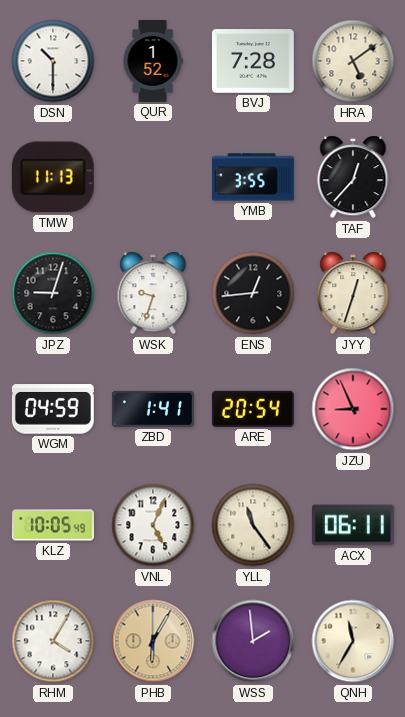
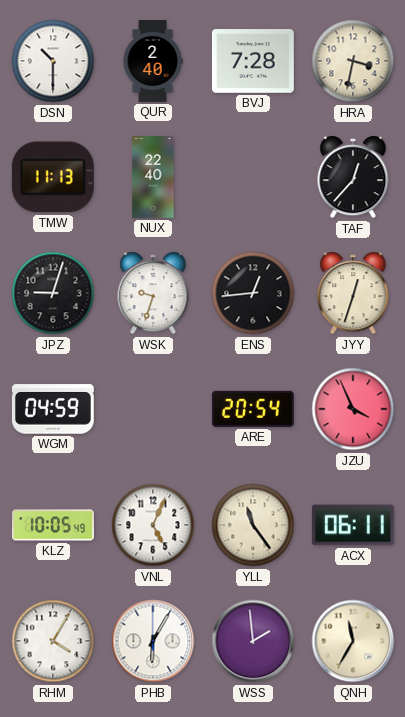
QUR: 1:52 -> 2:40
HRA: 5:09 -> 3:32
NUX: none -> 22:40
YMB: 3:55 -> none
ZBD: 1:41 -> none
JZU: 8:56 -> 3:56
PHB dial: champagne -> white
